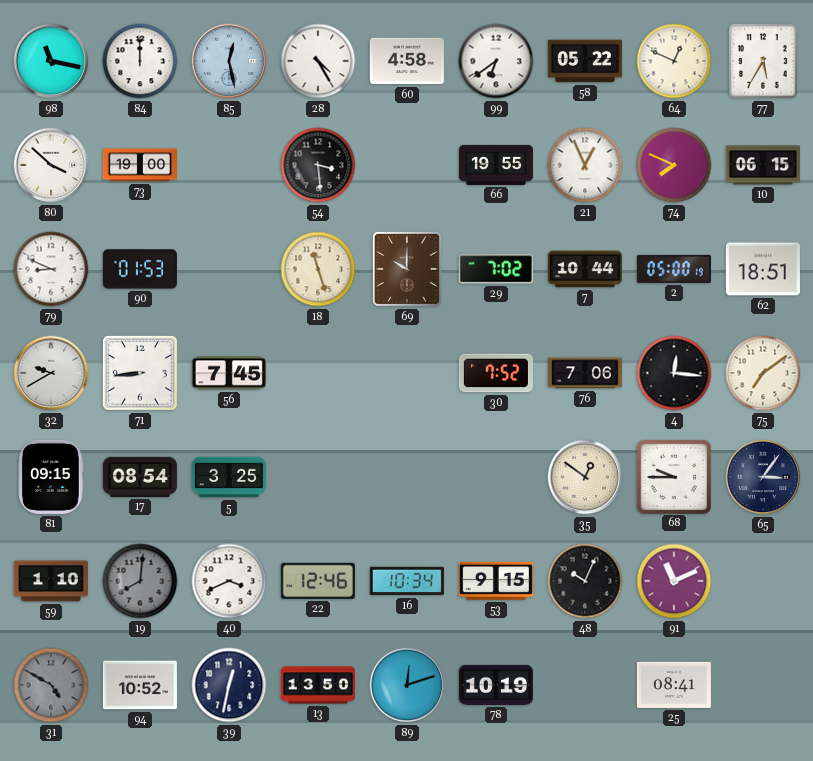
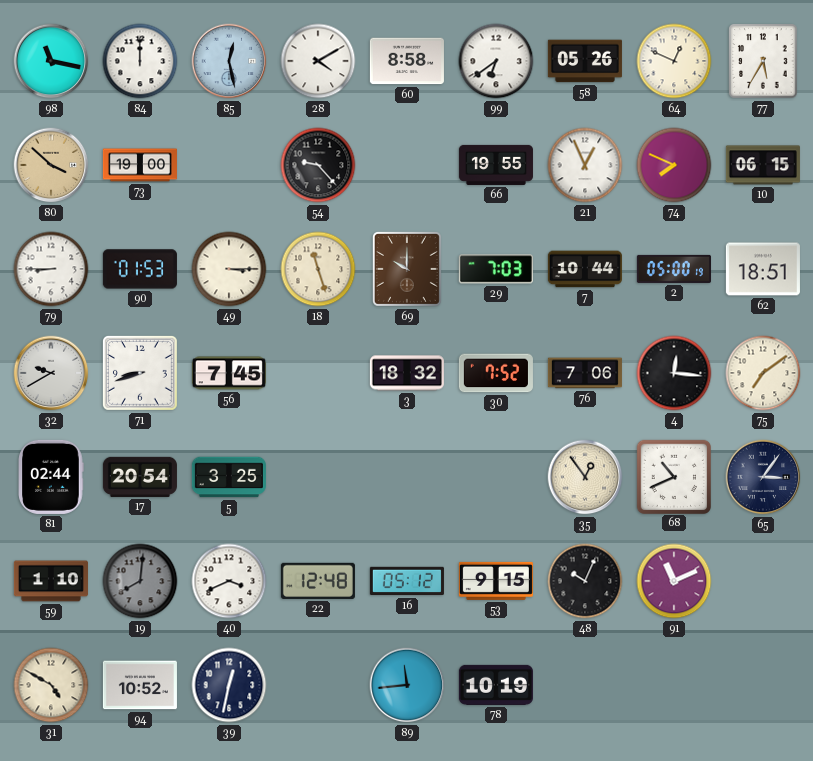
28: 4:25 -> 4:10
60: 4:58 -> 8:58
58: 05:22 -> 05:26
80 dial: white -> champagne
54: 3:29 -> 9:23
79: 8:49 -> 8:45
49: none -> 3:15
29: 7:02 -> 7:03
71: 8:44 -> 8:42
3: none -> 18:32
81: 09:15 -> 02:44
17: 08:54 -> 20:54
35: 12:51 -> 12:54
68: 9:45 -> 10:41
22: 12:46 -> 12:48
16: 10:34 -> 05:12
31 dial: grey -> cream
13: 13:50 -> none
89: 12:12 -> 11:44
25: 08:41 -> none
